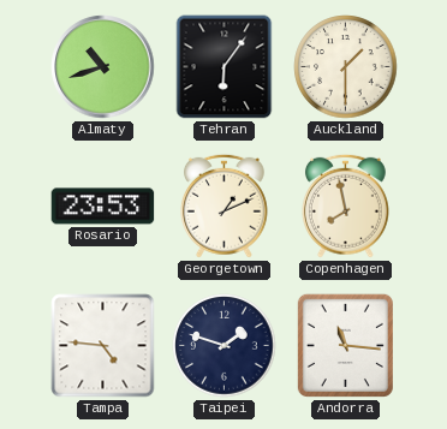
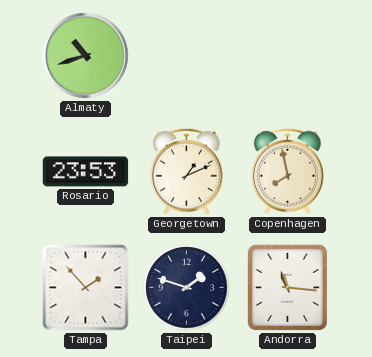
Tehran: 6:06 -> none
Auckland: 1:30 -> none
Tampa: 4:46 -> 1:53
